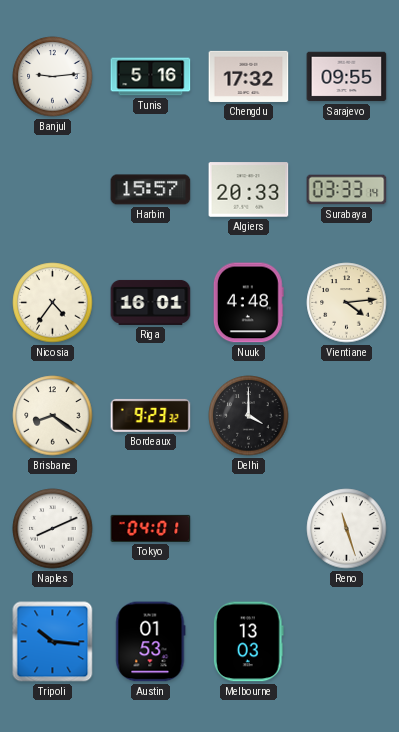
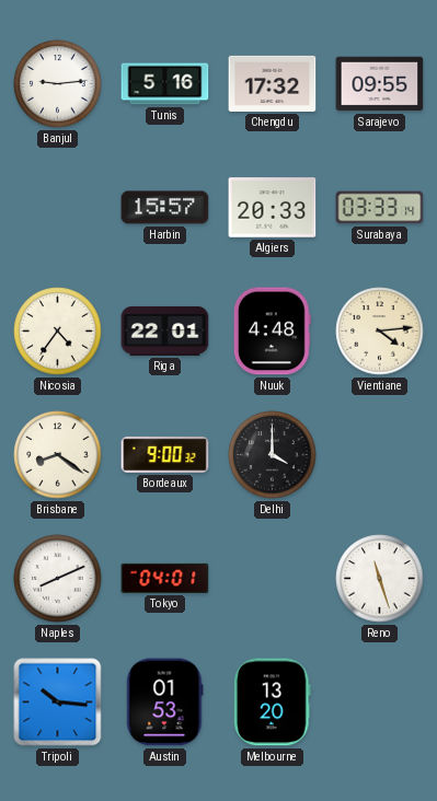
Riga: 16:01 -> 22:01
Bordeaux: 9:23 -> 9:00
Melbourne: 13:03 -> 13:20
